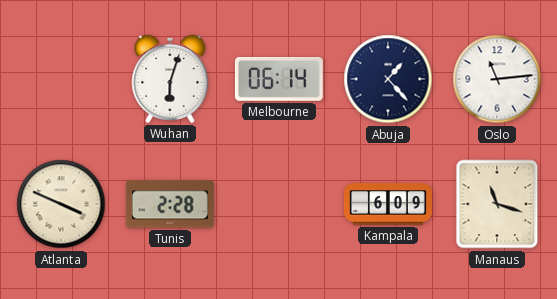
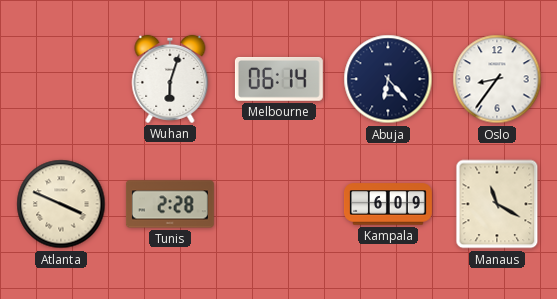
Abuja: 1:23 -> 6:23
Oslo: 11:14 -> 8:36
Manaus: 11:18 -> 11:20
